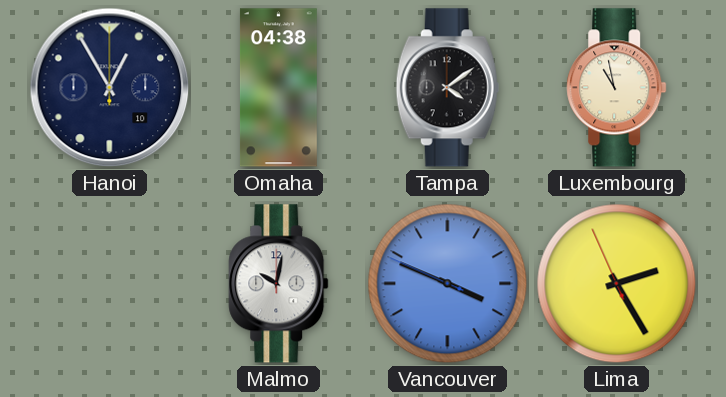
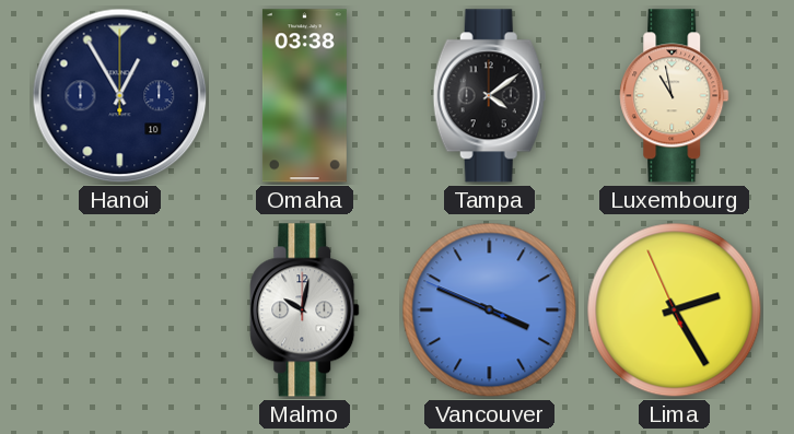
Omaha: 04:38 -> 03:38
